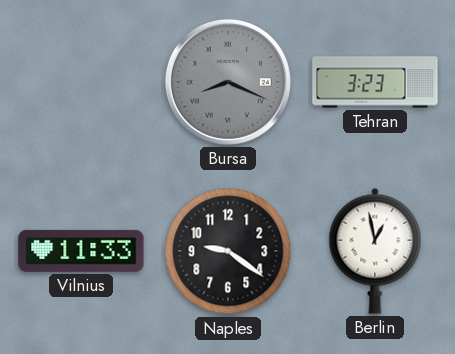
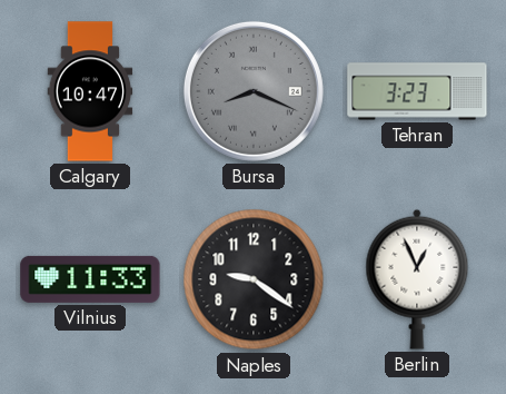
Calgary: none -> 10:47
Berlin: 12:58 -> 12:56
